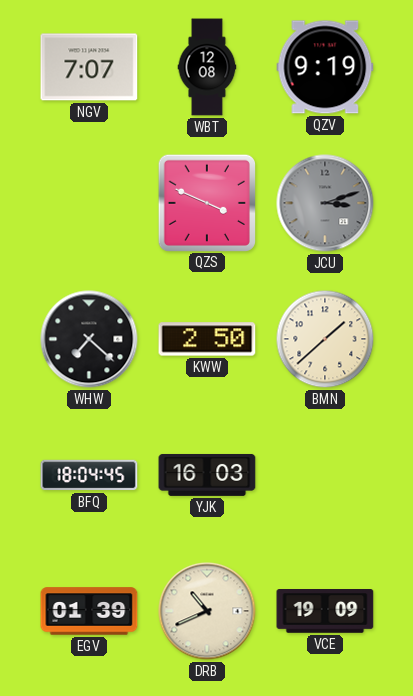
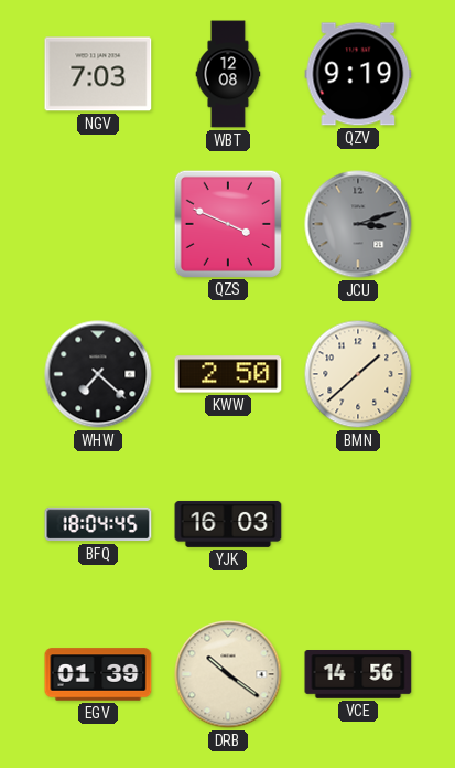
NGV: 7:07 -> 7:03
DRB: 10:41 -> 10:21
VCE: 19:09 -> 14:56
